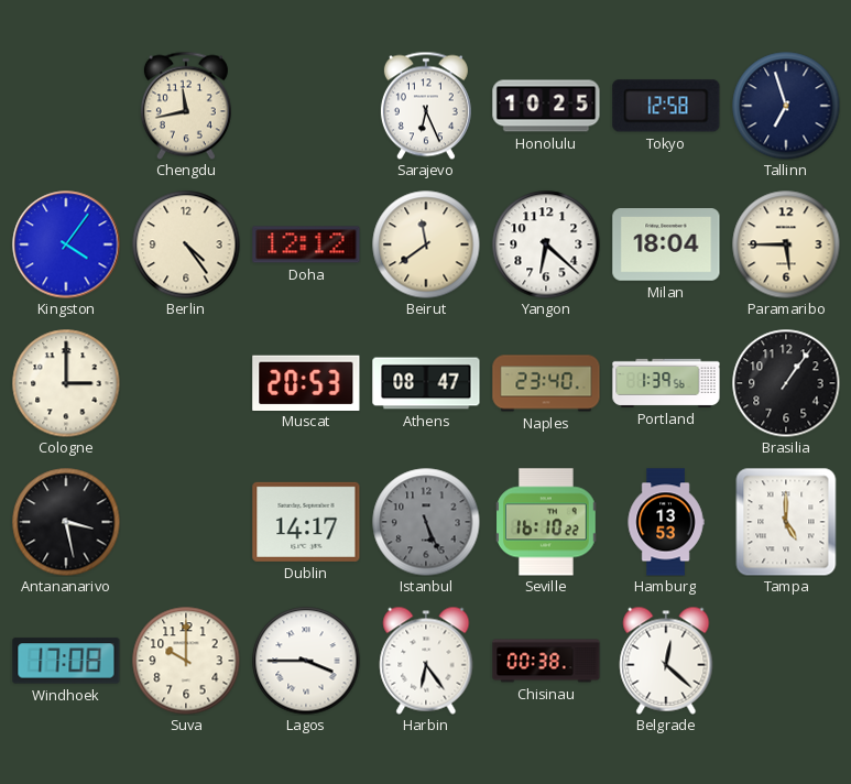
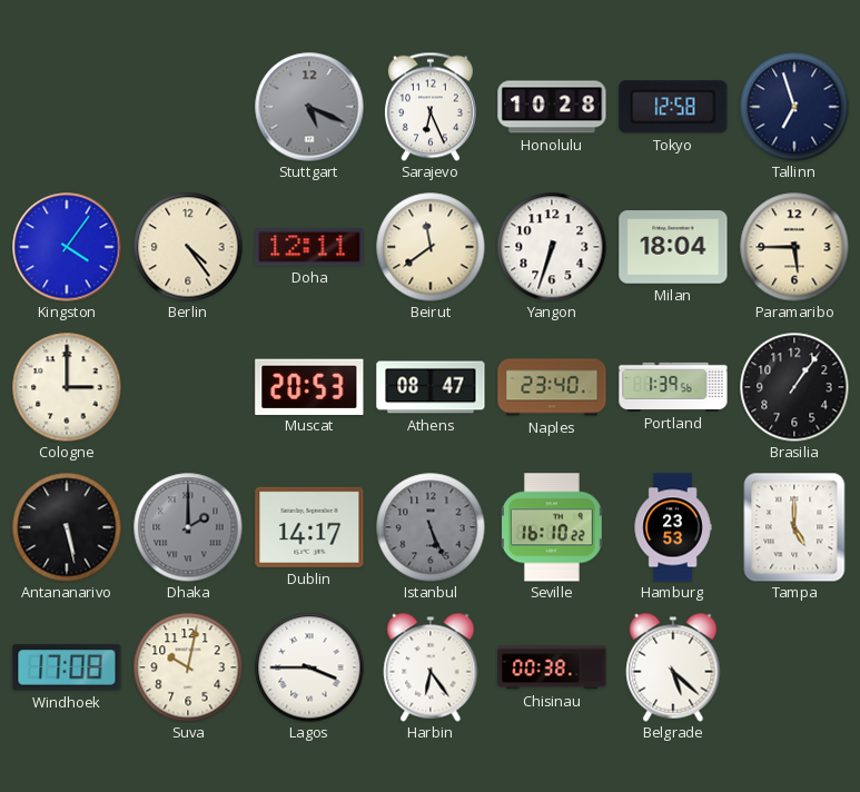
Chengdu: 11:43 -> none
Stuttgart: none -> 5:19
Honolulu: 10:25 -> 10:28
Doha: 12:12 -> 12:11
Yangon: 6:22 -> 6:33
Antananarivo: 3:28 -> 5:28
Dhaka: none -> 2:00
Hamburg: 13:53 -> 23:53
Suva: 10:00 -> 10:02
Belgrade: 12:22 -> 5:22
